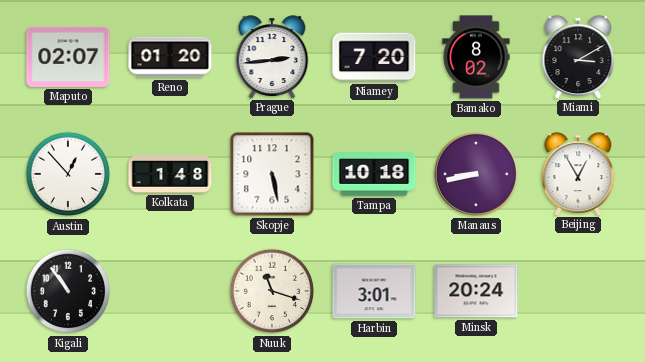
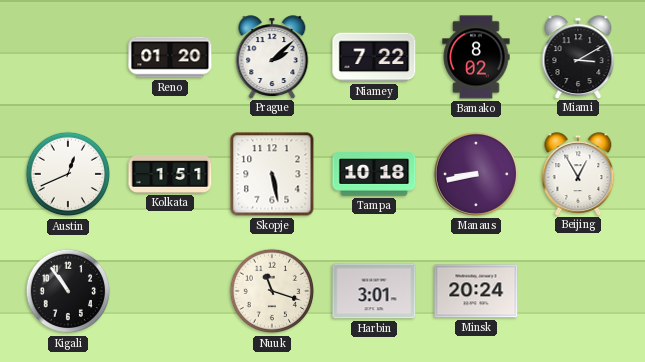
Maputo: 02:07 -> none
Prague: 2:44 -> 2:08
Niamey: 7:20 -> 7:22
Austin: 12:53 -> 12:41
Kolkata: 1:48 -> 1:51
